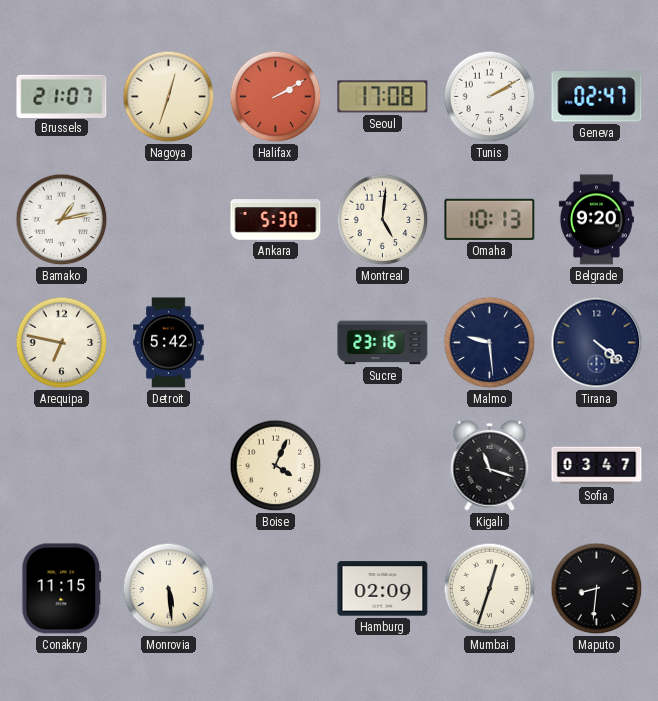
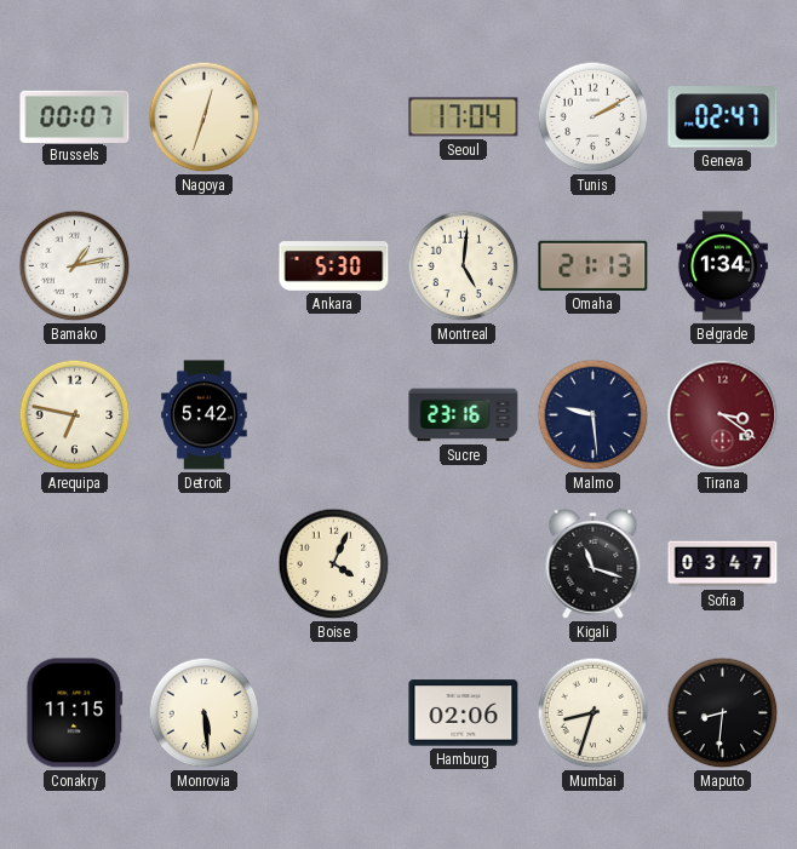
Brussels: 21:07 -> 00:07
Halifax: 2:10 -> none
Seoul: 17:08 -> 17:04
Omaha: 10:13 -> 21:13
Belgrade: 9:20 -> 1:34
Tirana: 4:21 -> 3:21
Tirana dial: navy -> burgundy
Hamburg: 02:09 -> 02:06
Mumbai: 12:33 -> 8:33
